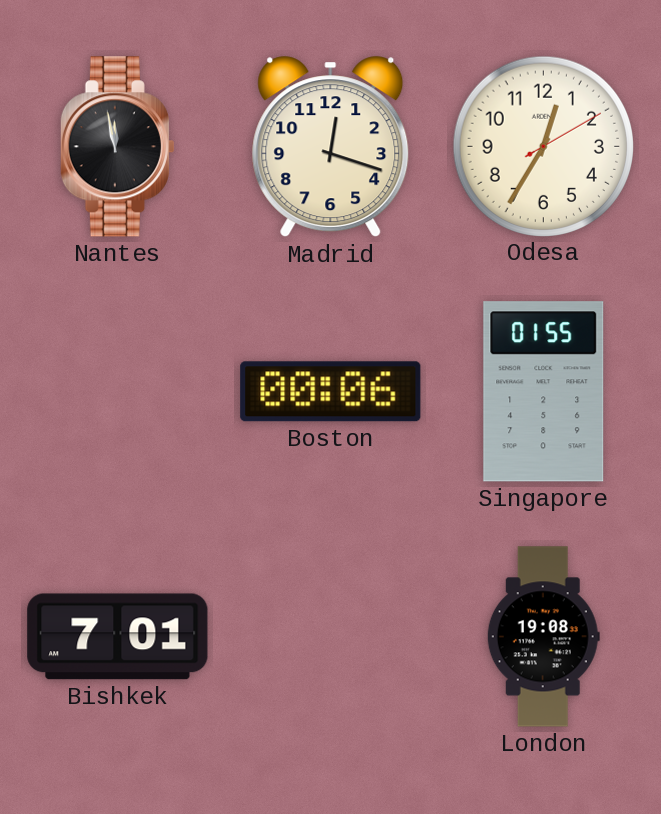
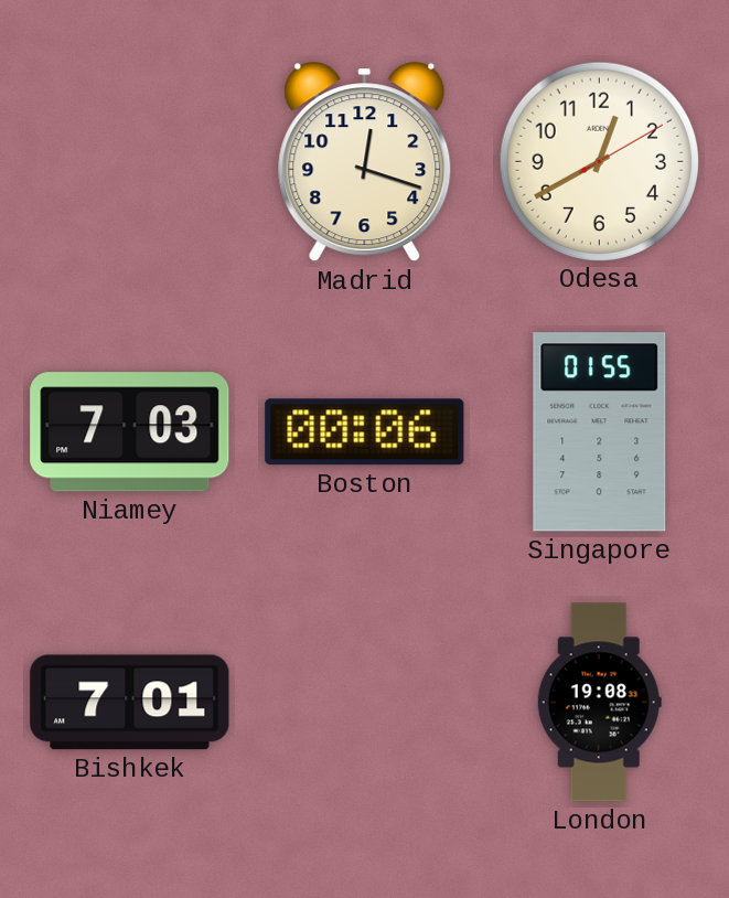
Nantes: 11:58 -> none
Odesa: 12:35 -> 12:40
Niamey: none -> 7:03
